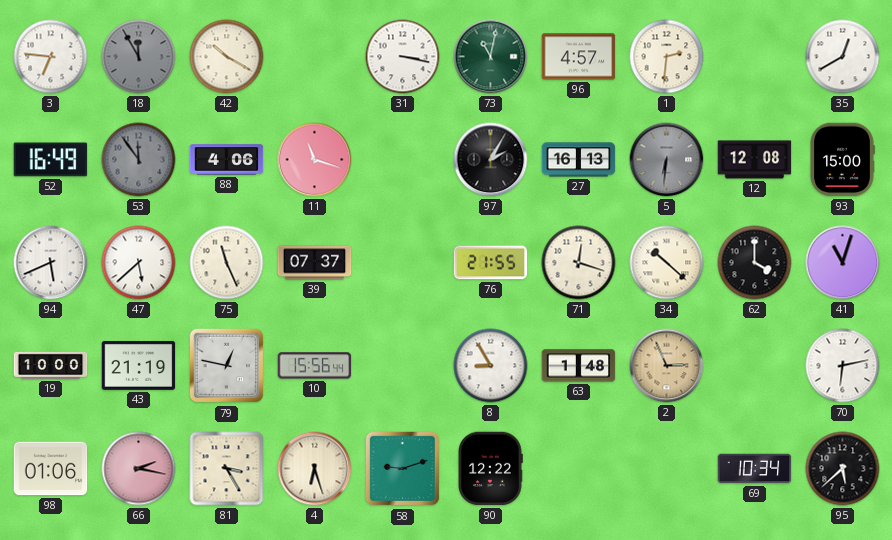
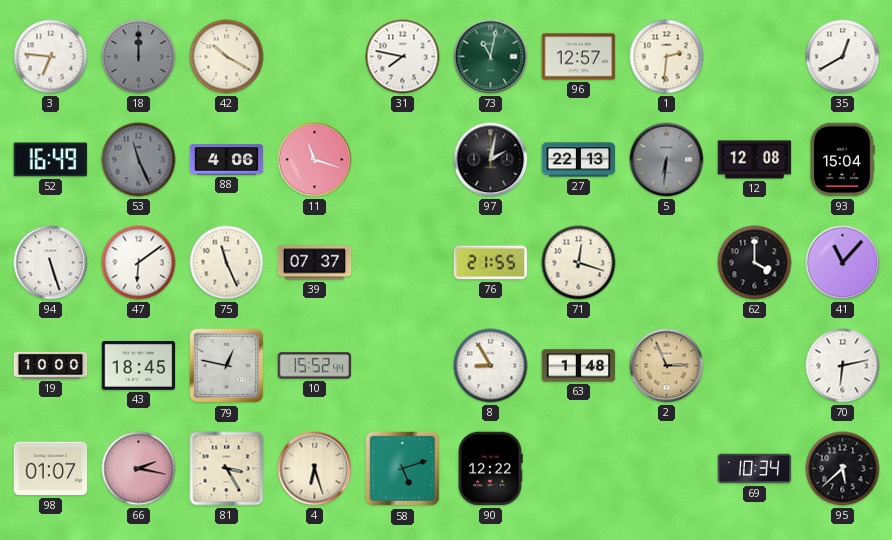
18: 11:55 -> 12:00
31: 3:17 -> 7:47
96: 4:57 -> 12:57
53: 11:54 -> 11:26
97: 2:05 -> 2:02
27: 16:13 -> 22:13
93: 15:00 -> 15:04
94: 5:41 -> 5:27
47: 5:38 -> 6:09
34: 10:22 -> none
41: 11:03 -> 11:07
43: 21:19 -> 18:45
10: 15:56 -> 15:52
98: 01:06 -> 01:07
58: 9:12 -> 5:12
